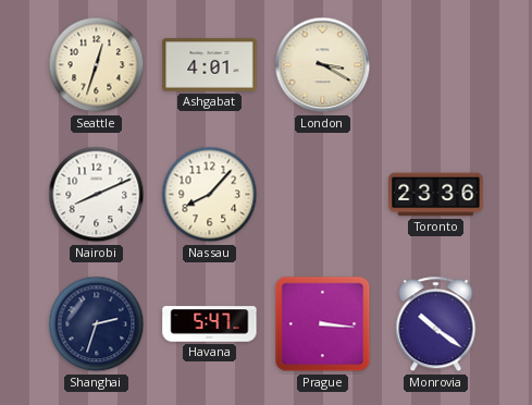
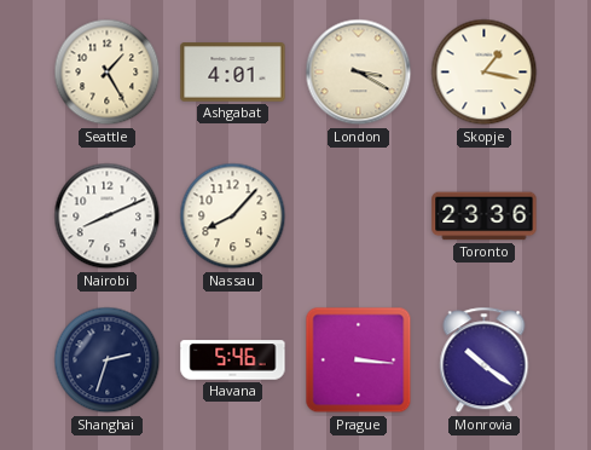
Seattle: 12:33 -> 1:25
Skopje: none -> 1:17
Havana: 5:47 -> 5:46
